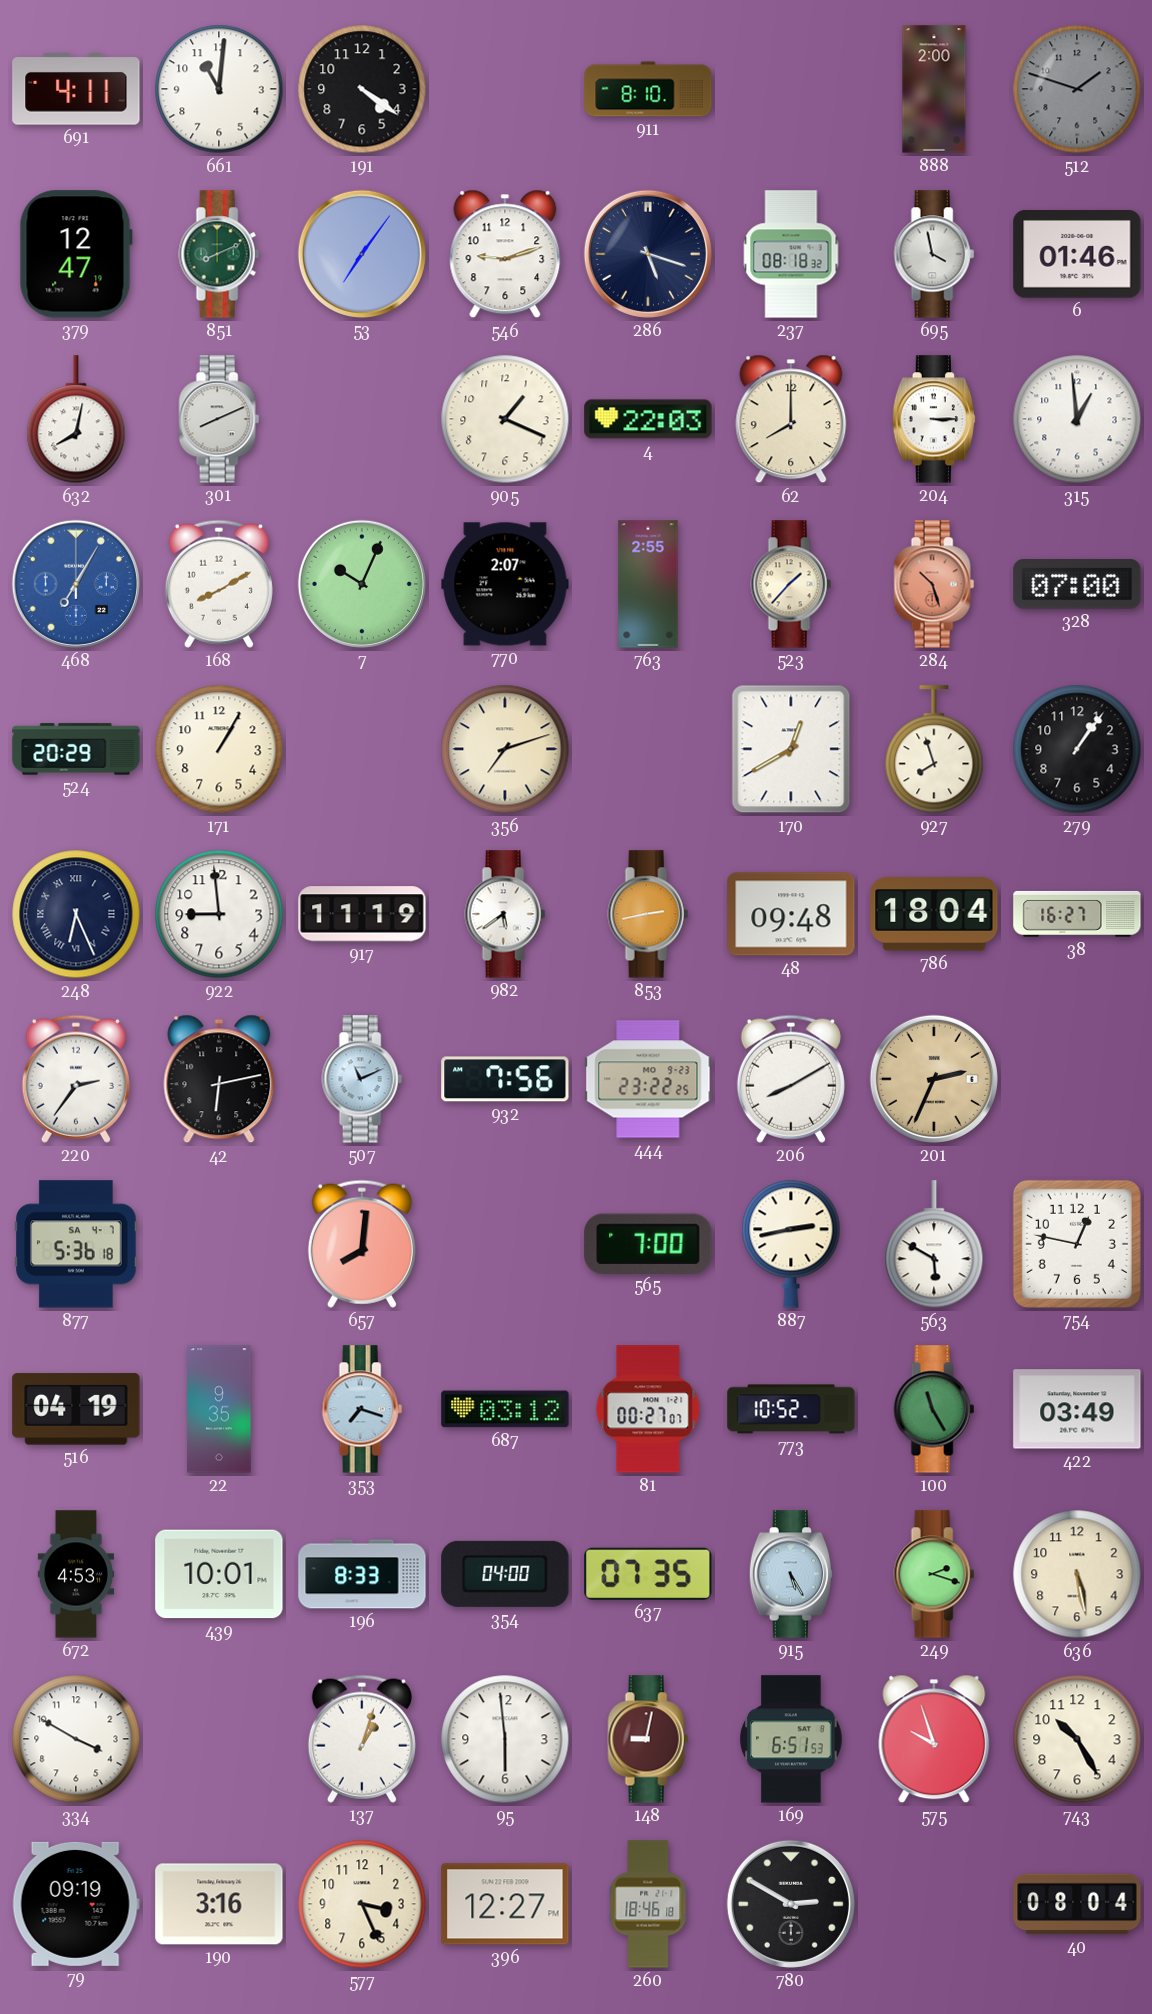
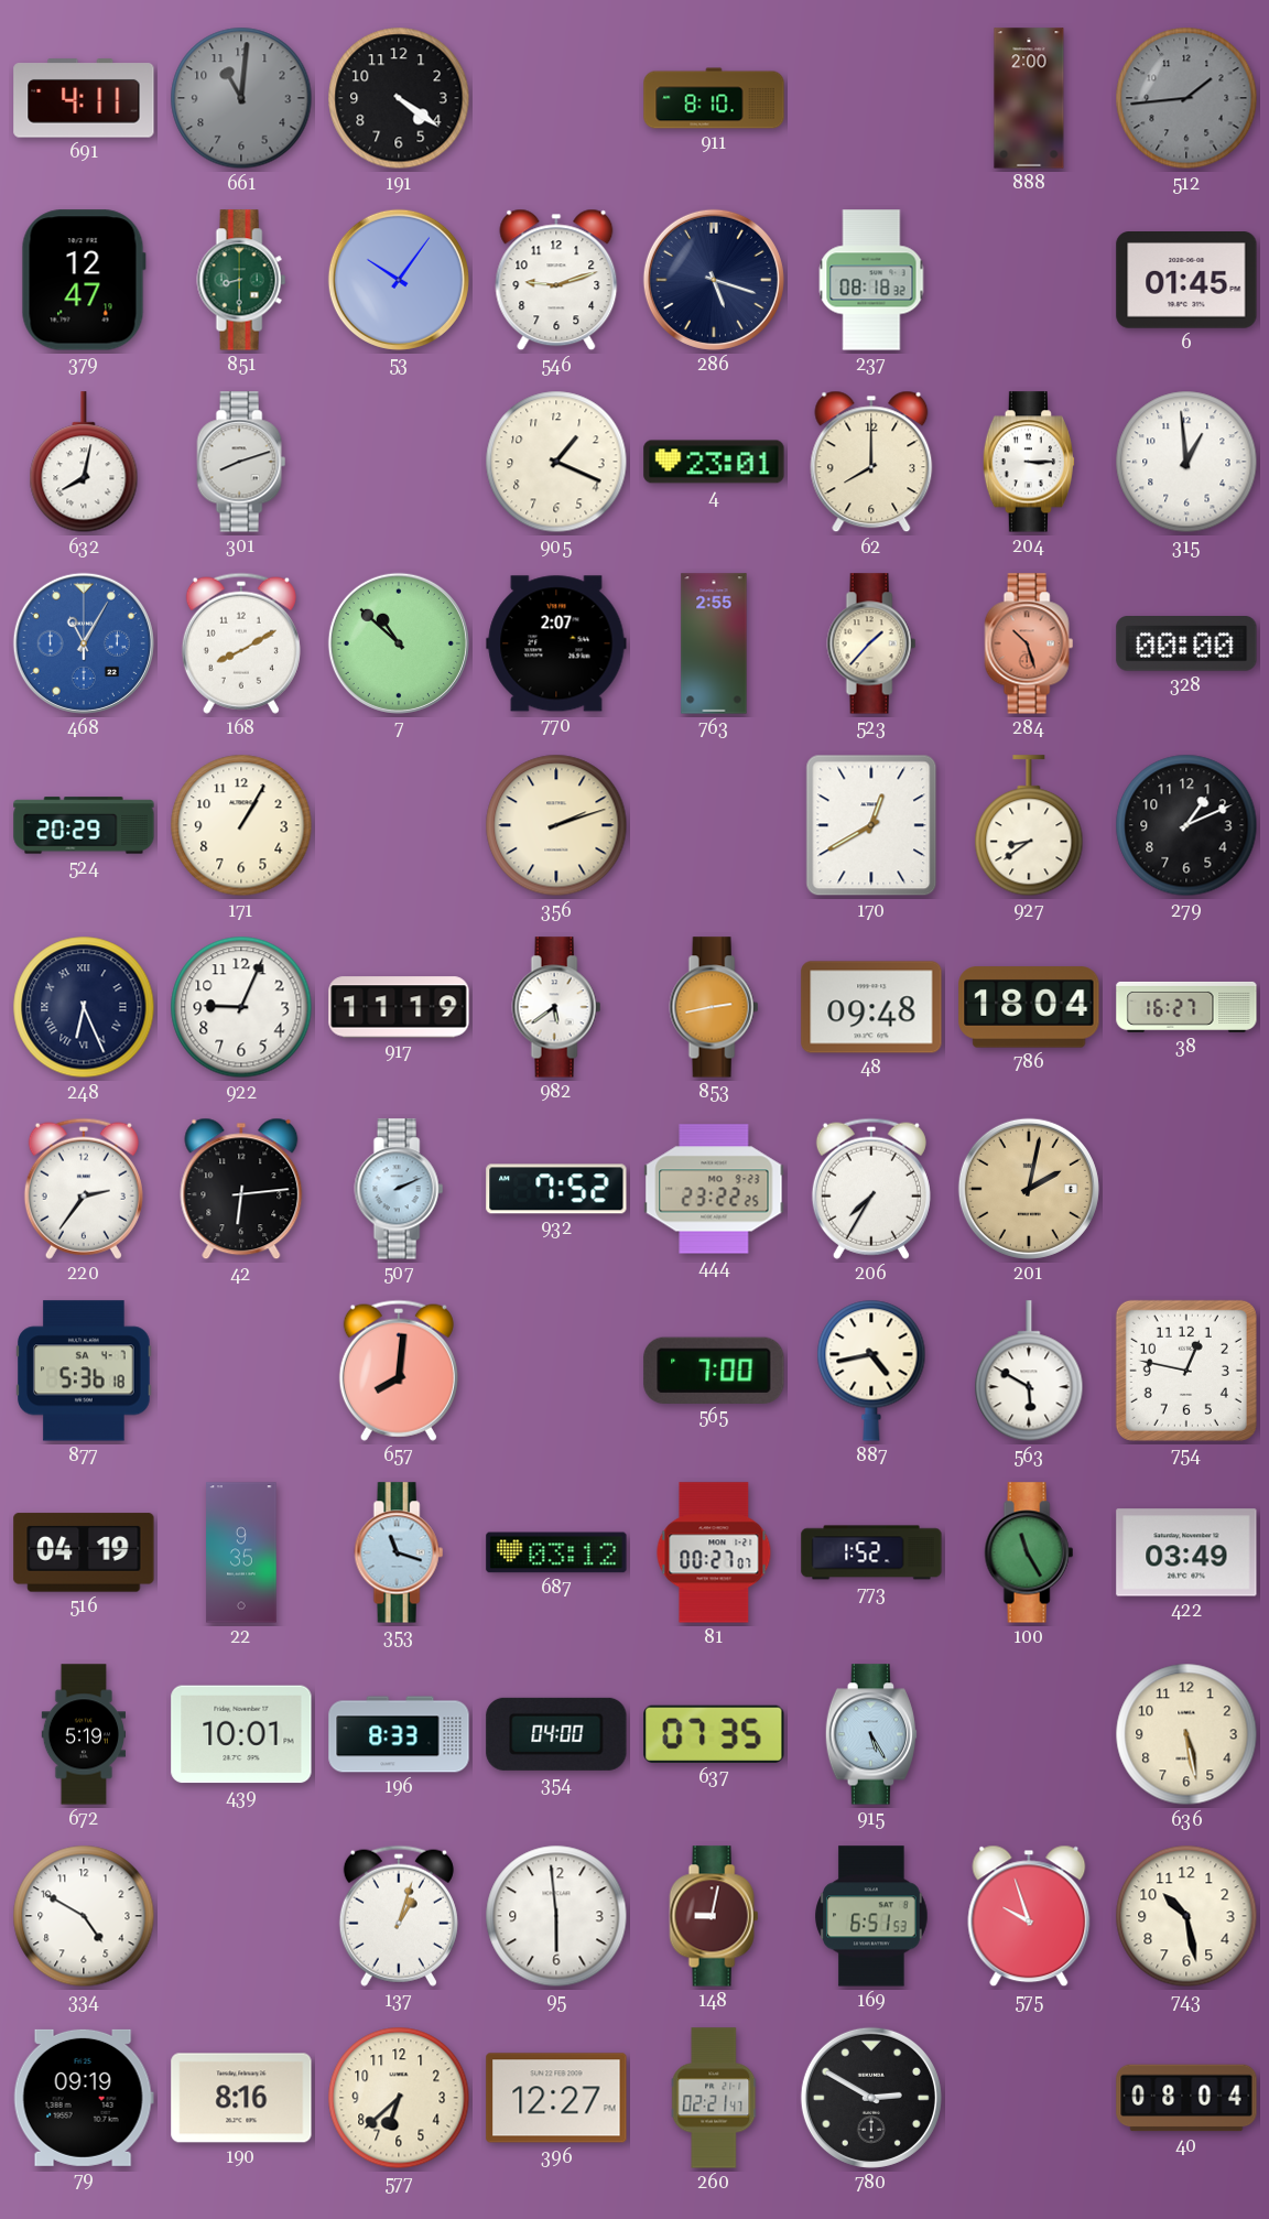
661 dial: white -> grey
512: 1:48 -> 1:44
851: 8:11 -> 8:30
53: 7:06 -> 10:06
695: 3:58 -> none
6: 01:46 -> 01:45
301: 8:11 -> 8:12
4: 22:03 -> 23:01
468: 7:05 -> 11:05
7: 10:04 -> 10:52
328: 07:00 -> 00:00
356: 7:12 -> 2:12
927: 7:57 -> 8:39
279: 1:06 -> 1:11
922: 8:59 -> 9:04
42: 6:13 -> 6:14
507: 11:11 -> 2:11
932: 7:56 -> 7:52
206: 8:10 -> 7:35
201: 2:34 -> 2:02
887: 2:43 -> 4:43
353: 7:18 -> 11:18
773: 10:52 -> 1:52
672: 4:53 -> 5:19
249: 2:18 -> none
334: 3:50 -> 4:50
743: 10:25 -> 10:28
190: 3:16 -> 8:16
577: 3:26 -> 6:38
260: 18:46 -> 02:21
